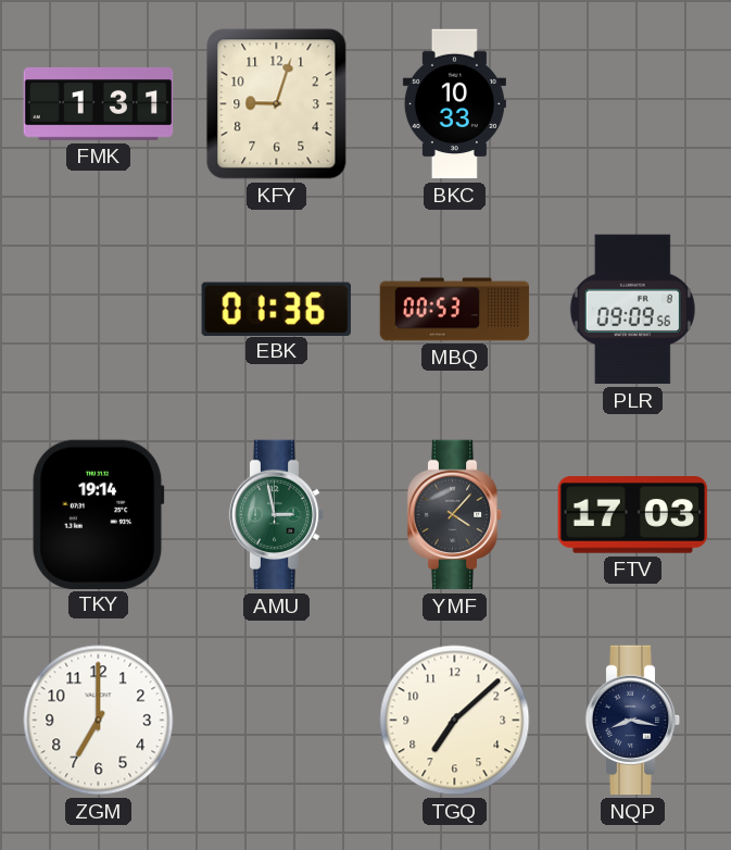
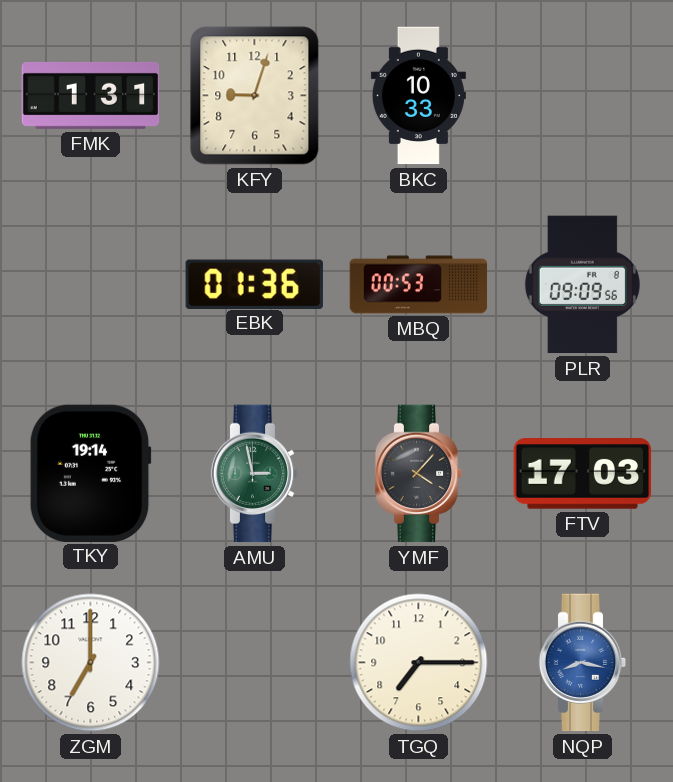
TGQ: 7:08 -> 7:15
NQP dial: navy -> blue
